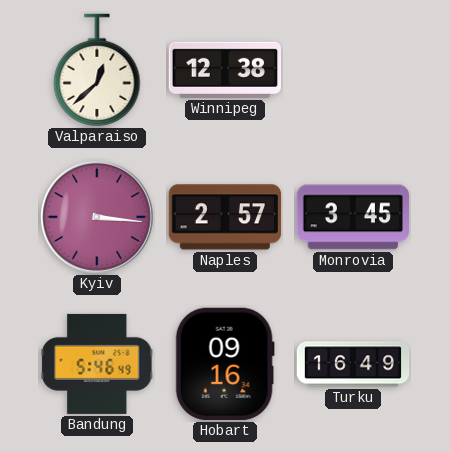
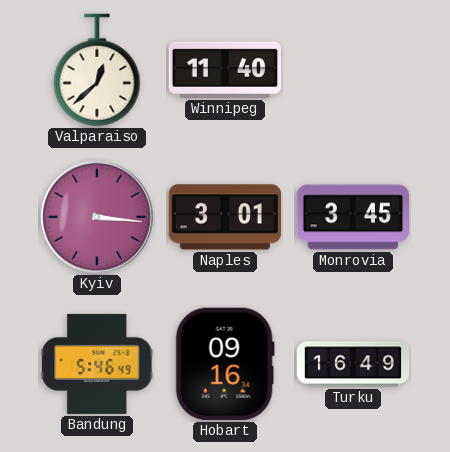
Winnipeg: 12:38 -> 11:40
Naples: 2:57 -> 3:01
